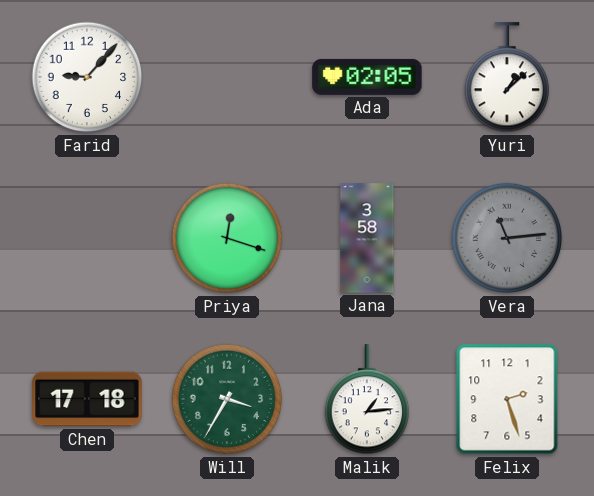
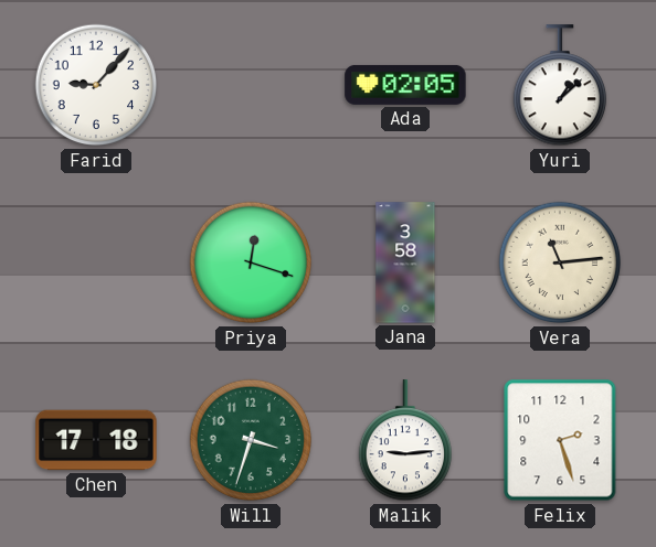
Vera dial: grey -> cream
Will: 3:35 -> 3:33
Malik: 1:14 -> 9:14
